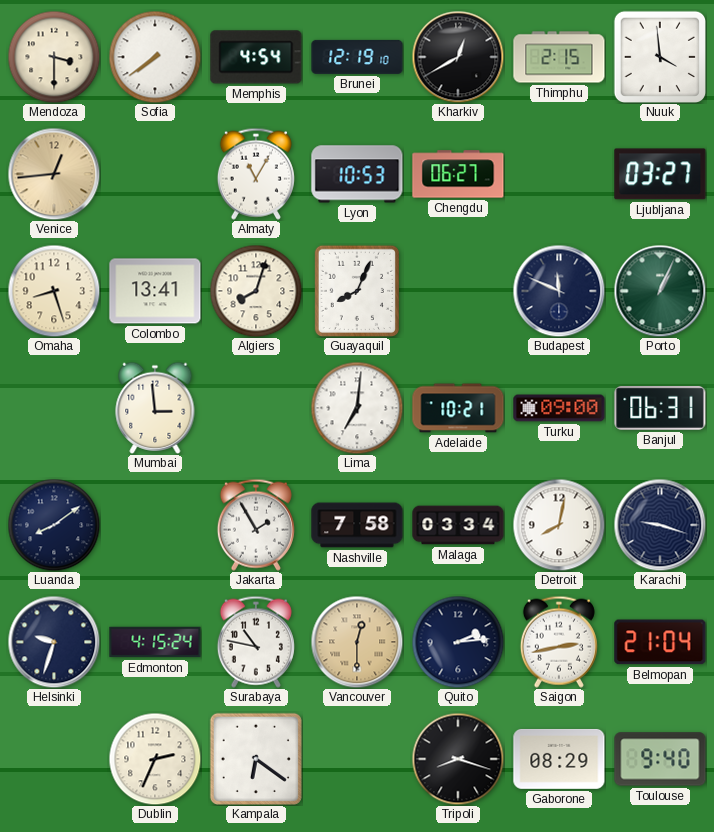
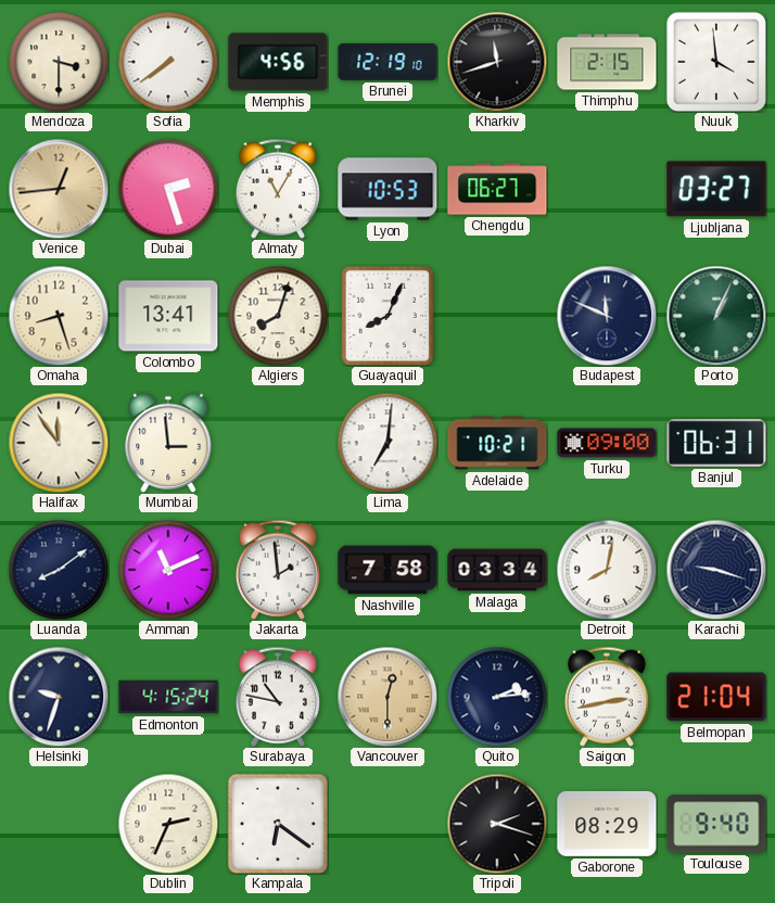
Memphis: 4:54 -> 4:56
Kharkiv: 12:40 -> 11:42
Dubai: none -> 2:27
Halifax: none -> 11:54
Amman: none -> 11:11
Jakarta: 1:55 -> 1:59
Tripoli: 8:18 -> 2:18
